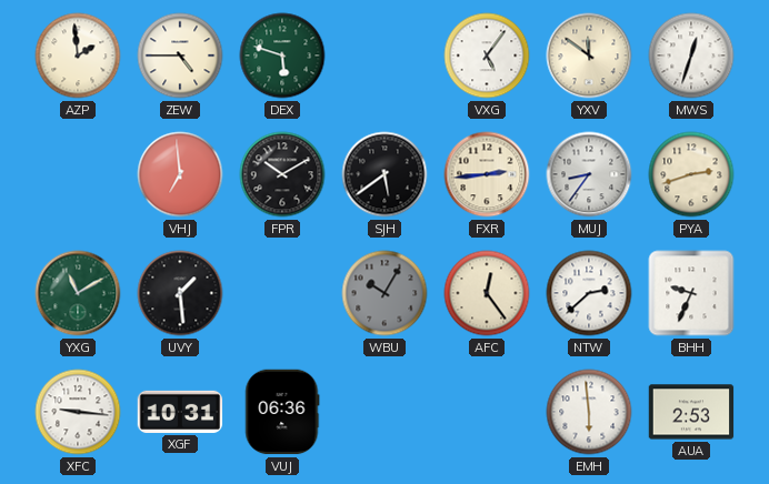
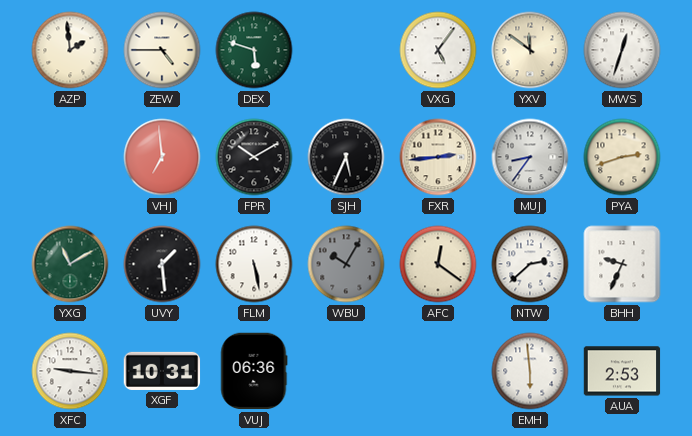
SJH: 5:39 -> 5:34
FLM: none -> 5:28
AFC: 12:24 -> 12:21
